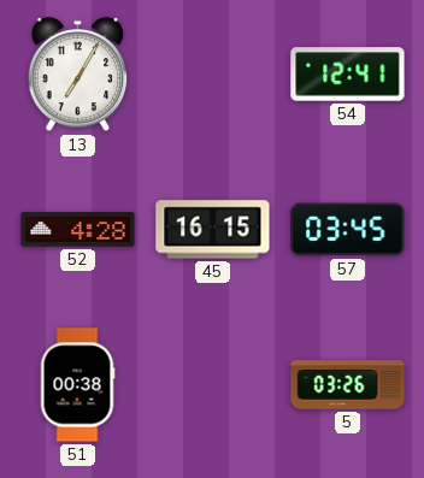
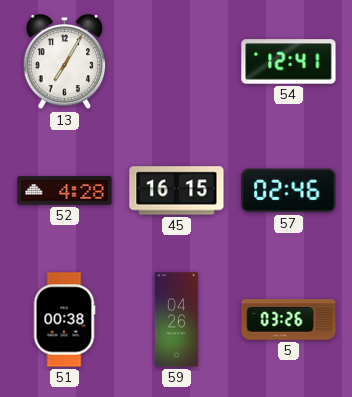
57: 03:45 -> 02:46
59: none -> 04:26
